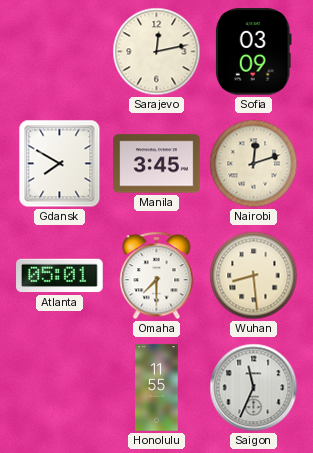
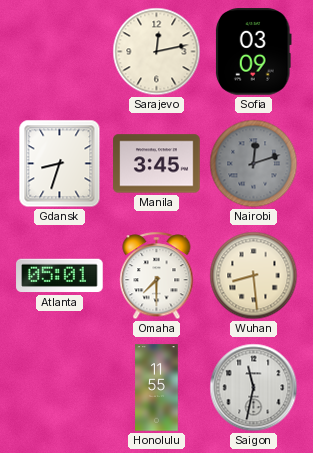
Gdansk: 7:50 -> 8:33
Nairobi dial: cream -> grey
Saigon: 11:34 -> 11:32
